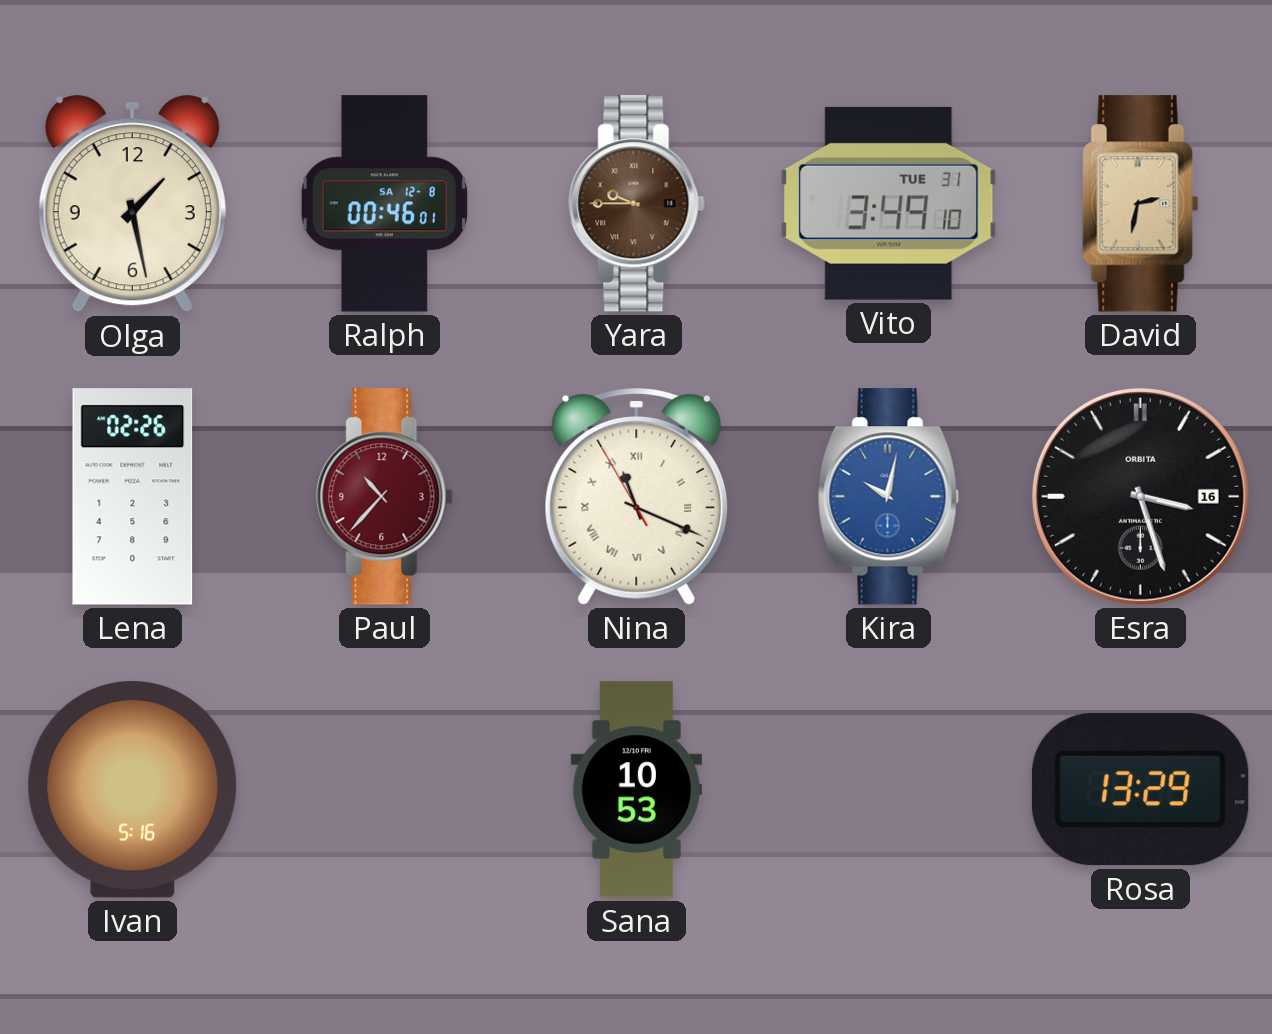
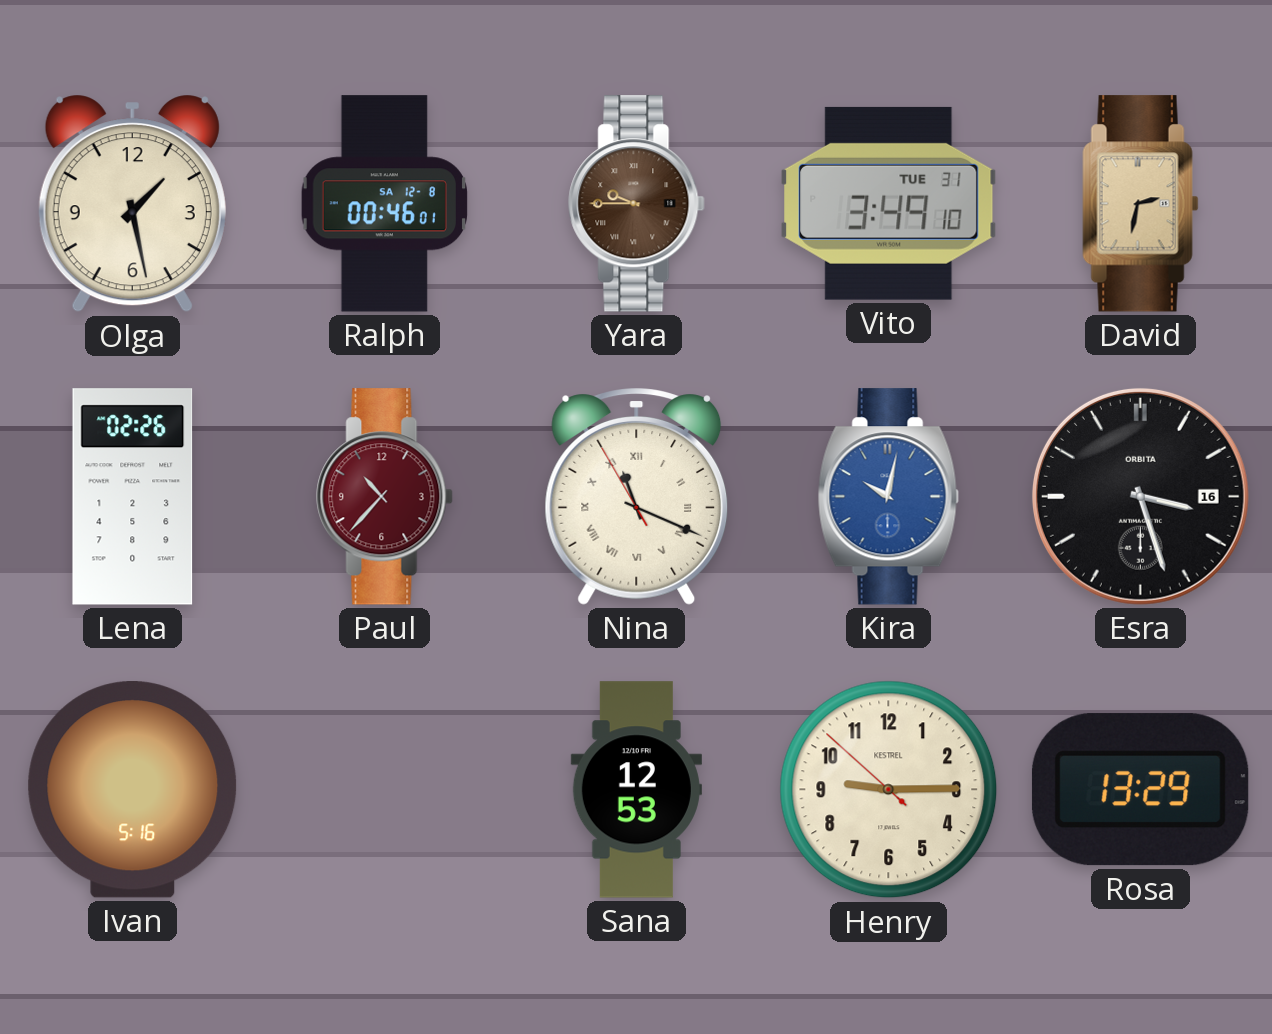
Sana: 10:53 -> 12:53
Henry: none -> 9:14
